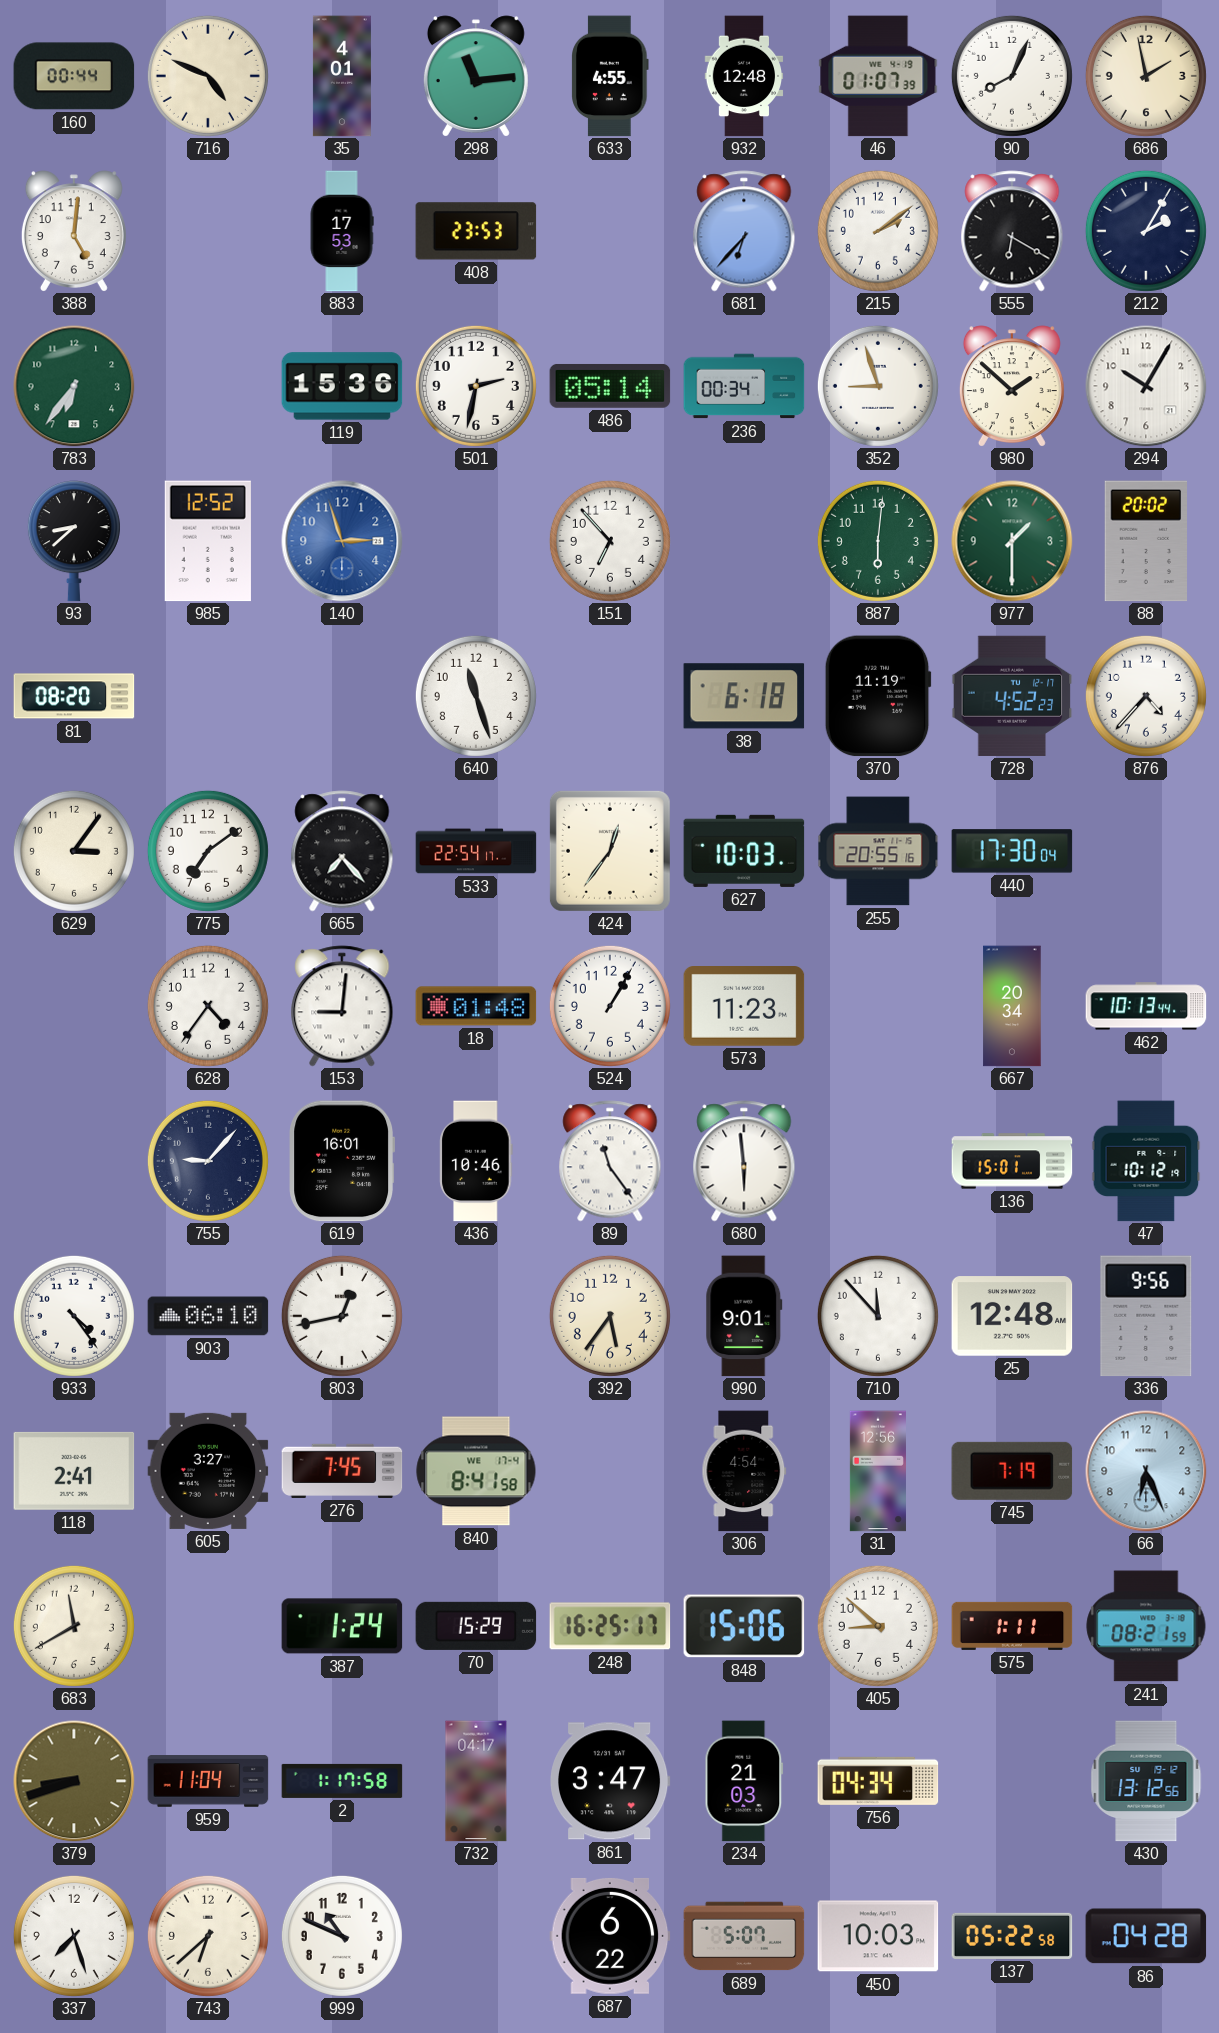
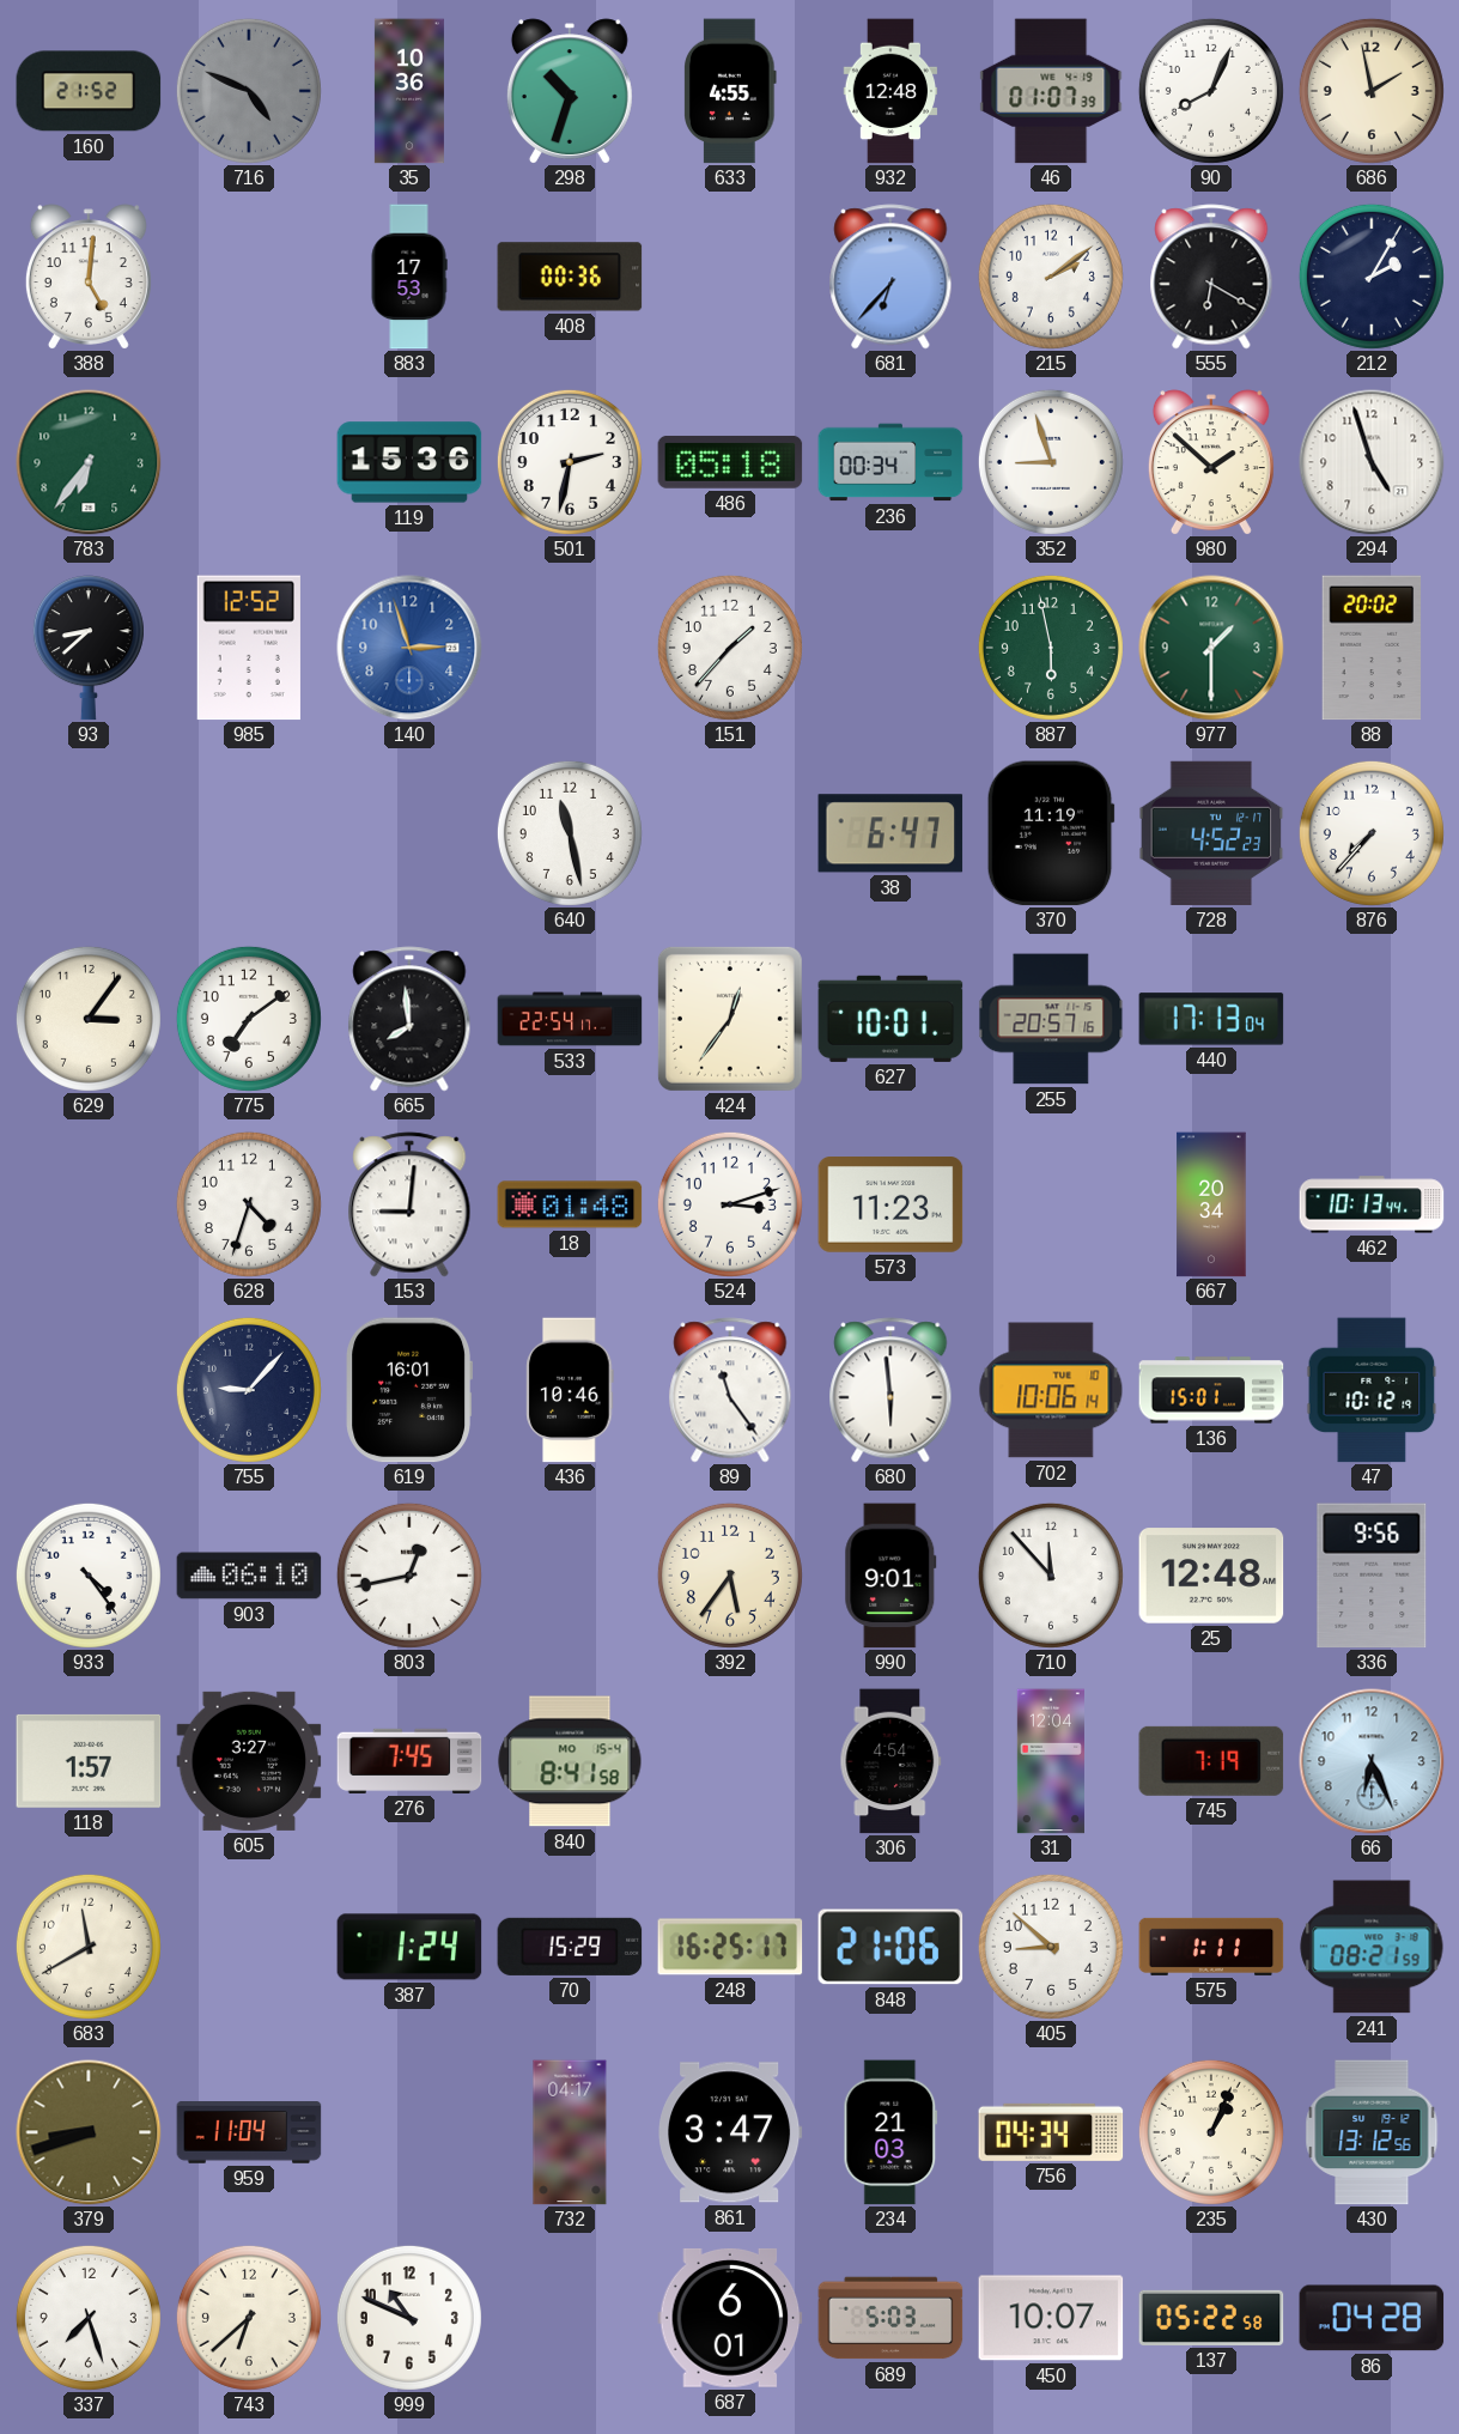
160: 00:44 -> 21:52
716 dial: cream -> grey
35: 4:01 -> 10:36
298: 11:14 -> 10:33
408: 23:53 -> 00:36
486: 05:14 -> 05:18
294: 10:05 -> 4:57
151: 6:53 -> 1:37
887: 6:01 -> 5:58
81: 08:20 -> none
640: 11:27 -> 11:28
38: 6:18 -> 6:47
876: 4:37 -> 7:37
665: 7:23 -> 7:59
627: 10:03 -> 10:01
255: 20:55 -> 20:57
440: 17:30 -> 17:13
628: 4:36 -> 4:33
524: 1:05 -> 3:12
702: none -> 10:06
118: 2:41 -> 1:57
840 date: WE 17-4 -> MO 15-4
31: 12:56 -> 12:04
848: 15:06 -> 21:06
2: 1:17 -> none
235: none -> 1:04
687: 6:22 -> 6:01
689: 5:07 -> 5:03
450: 10:03 -> 10:07
